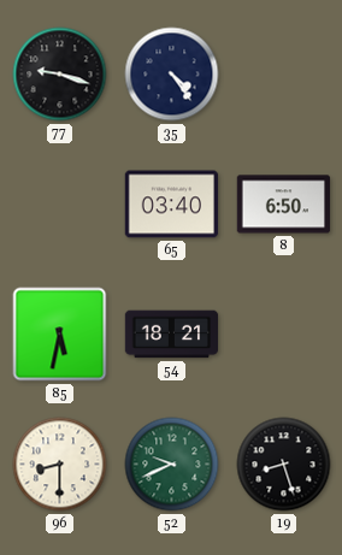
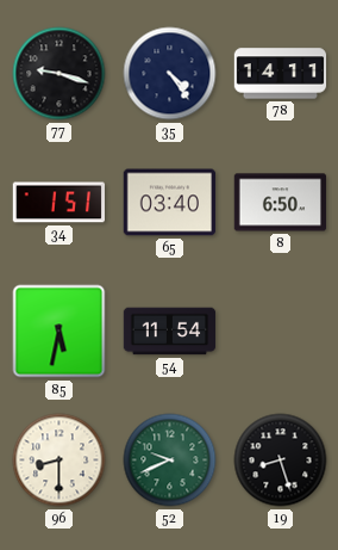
78: none -> 14:11
34: none -> 1:51
54: 18:21 -> 11:54
